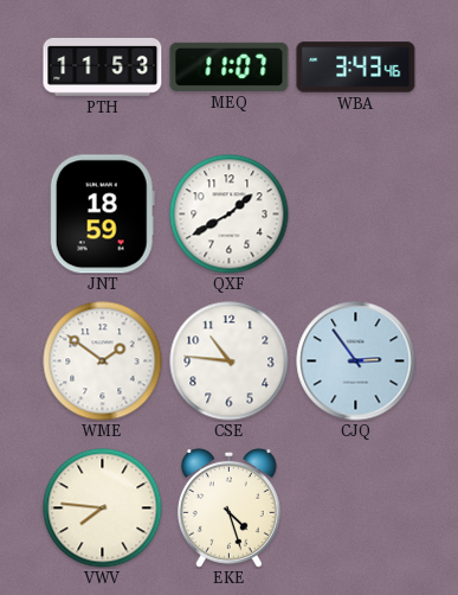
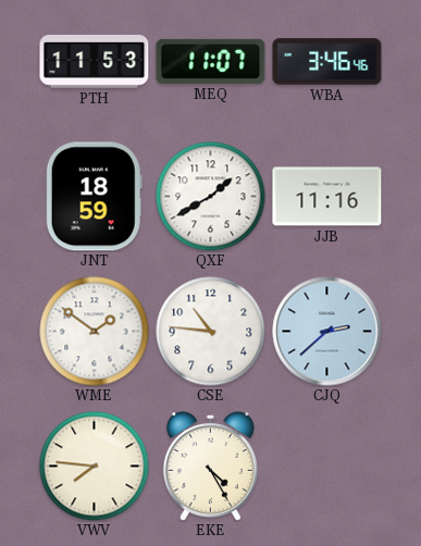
WBA: 3:43 -> 3:46
JJB: none -> 11:16
CJQ: 2:54 -> 2:38
EKE: 4:27 -> 4:25
